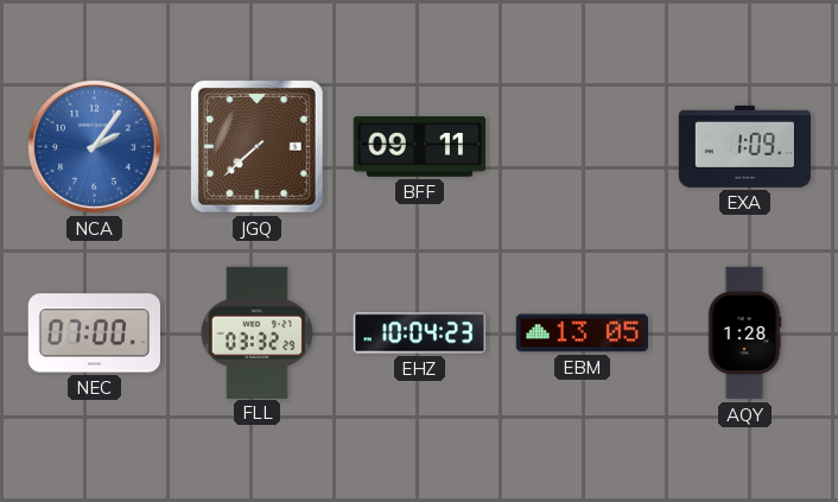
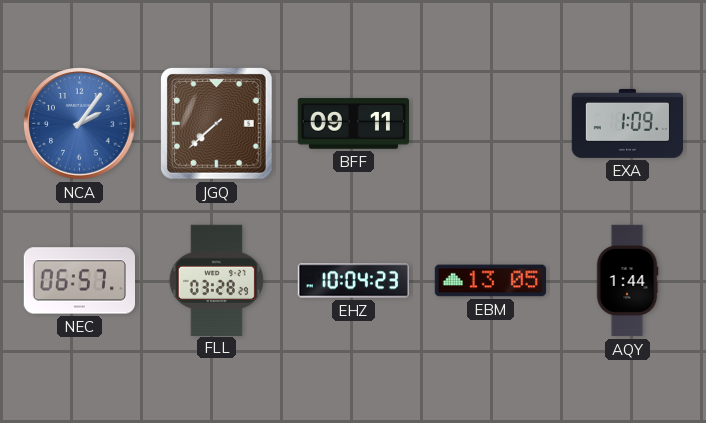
NEC: 07:00 -> 06:57
FLL: 03:32 -> 03:28
AQY: 1:28 -> 1:44
